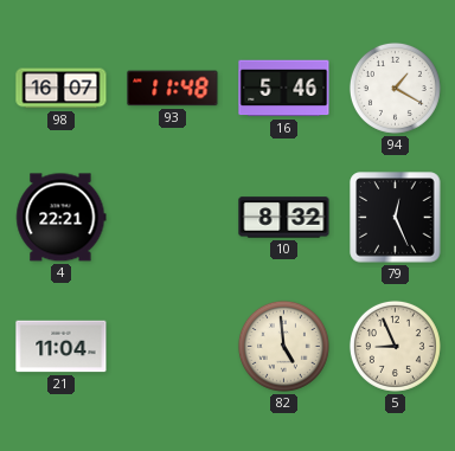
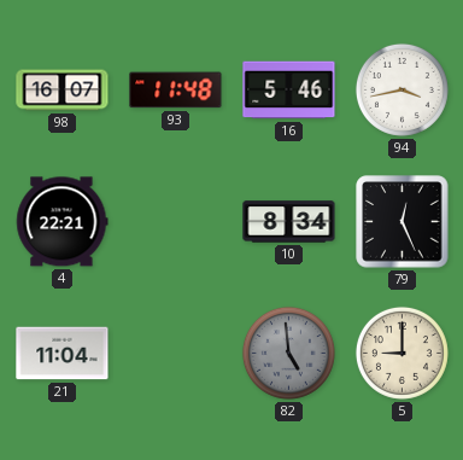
94: 1:20 -> 3:43
10: 8:32 -> 8:34
82 dial: cream -> grey
5: 8:56 -> 9:00
